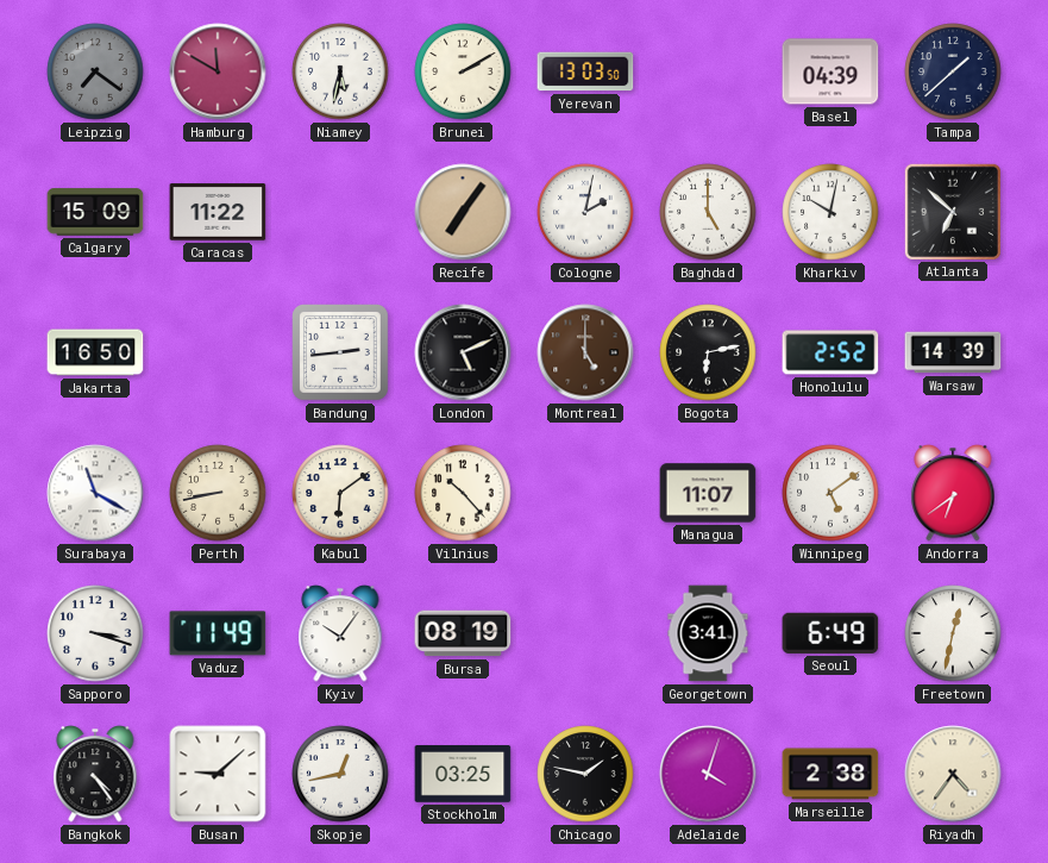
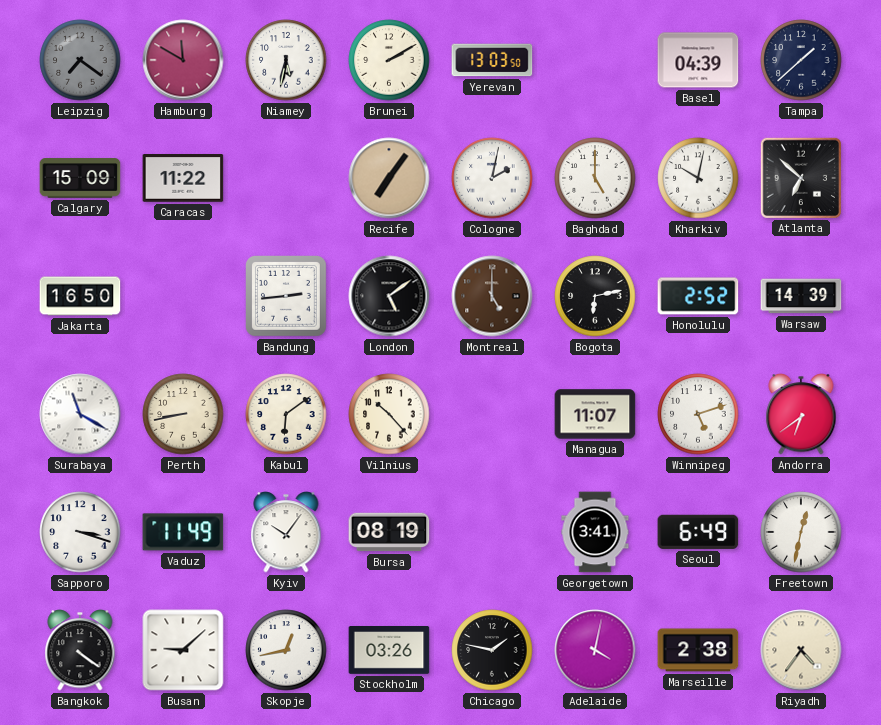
London: 5:11 -> 5:09
Winnipeg: 5:09 -> 5:12
Bangkok: 4:24 -> 4:21
Stockholm: 03:25 -> 03:26
Adelaide: 4:03 -> 4:02
